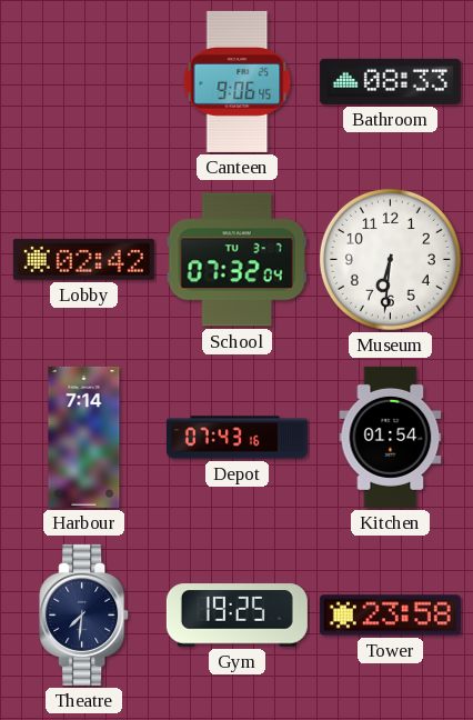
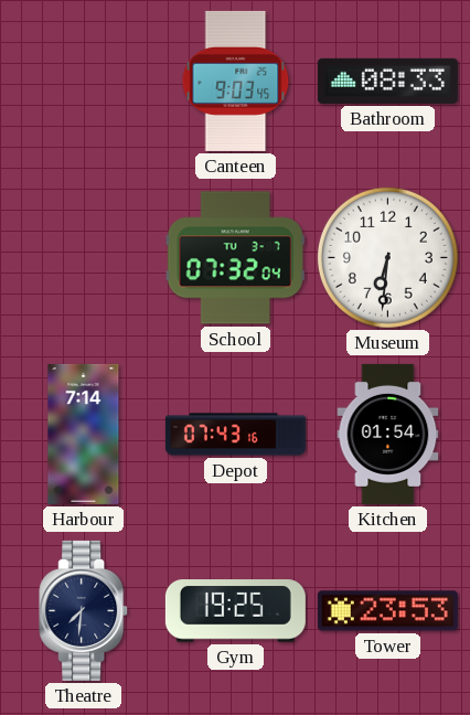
Canteen: 9:06 -> 9:03
Lobby: 02:42 -> none
Tower: 23:58 -> 23:53
